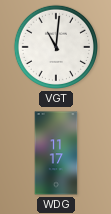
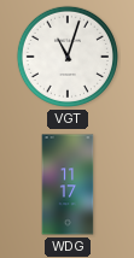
VGT: 11:01 -> 11:03
